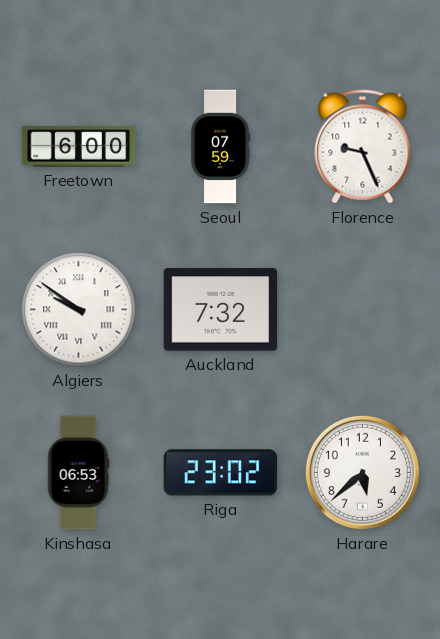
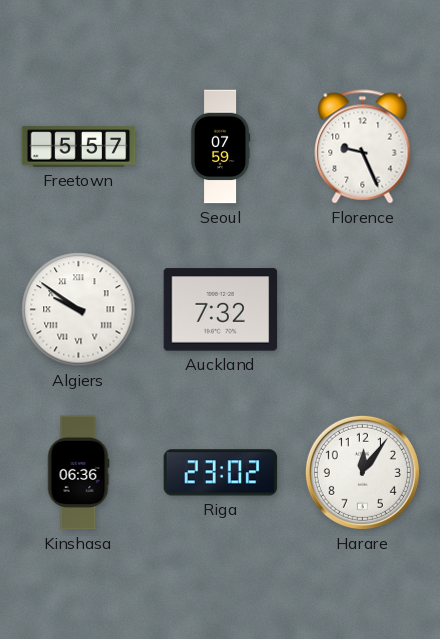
Freetown: 6:00 -> 5:57
Kinshasa: 06:53 -> 06:36
Harare: 5:38 -> 12:06
